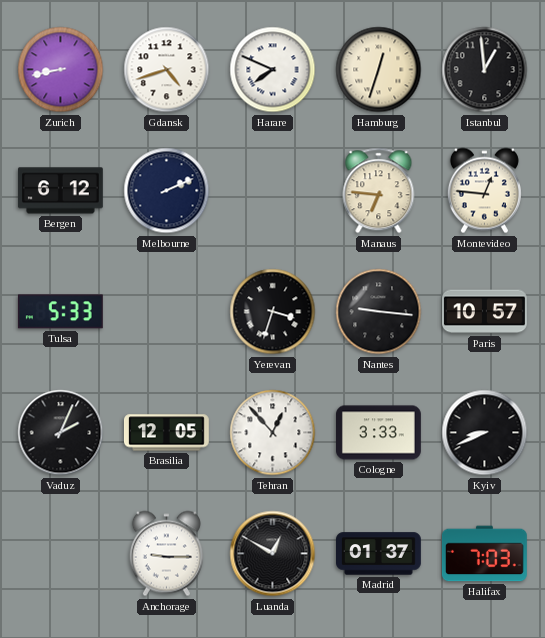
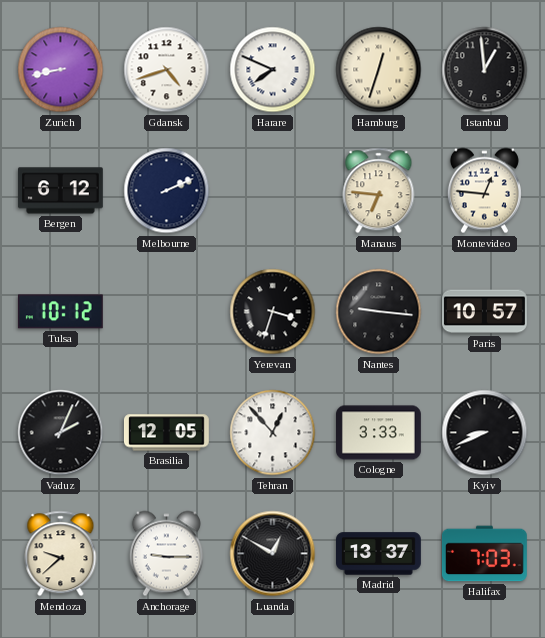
Tulsa: 5:33 -> 10:12
Mendoza: none -> 9:38
Madrid: 01:37 -> 13:37
